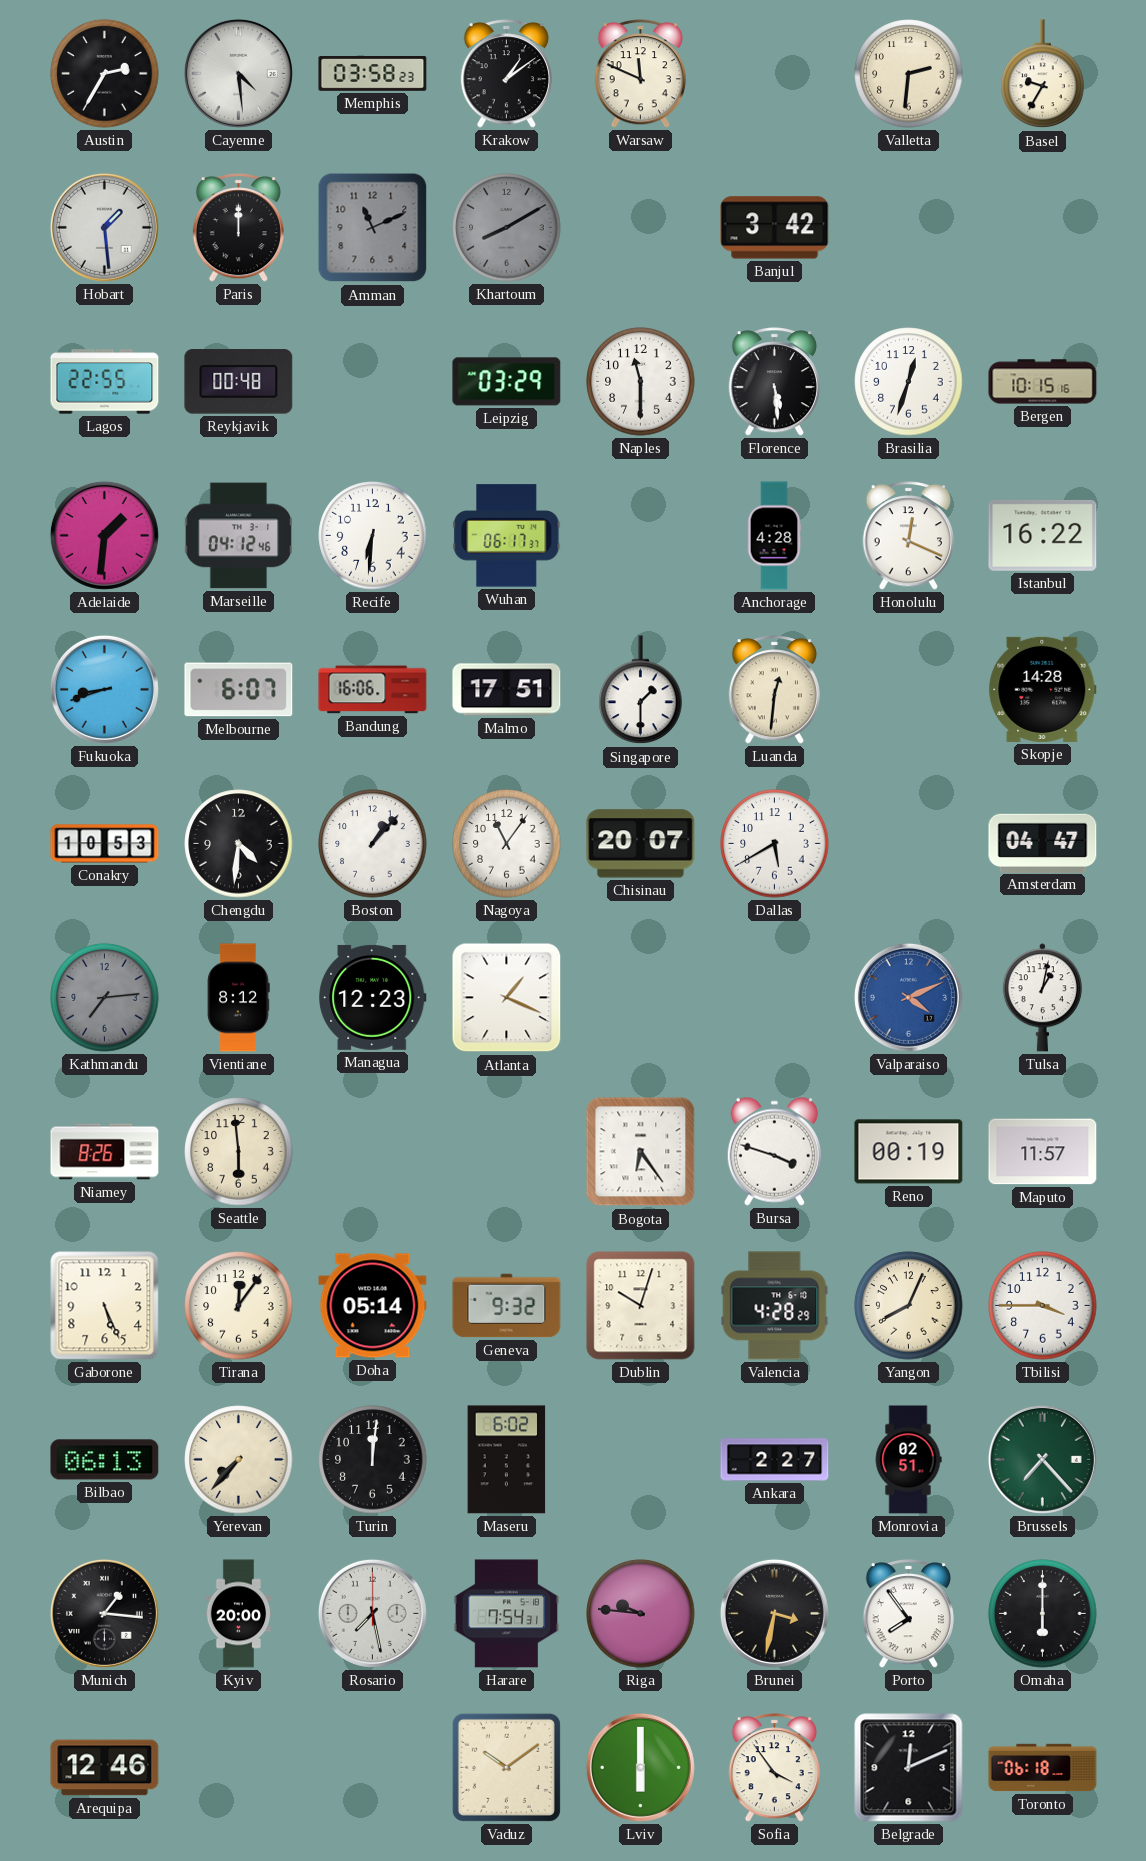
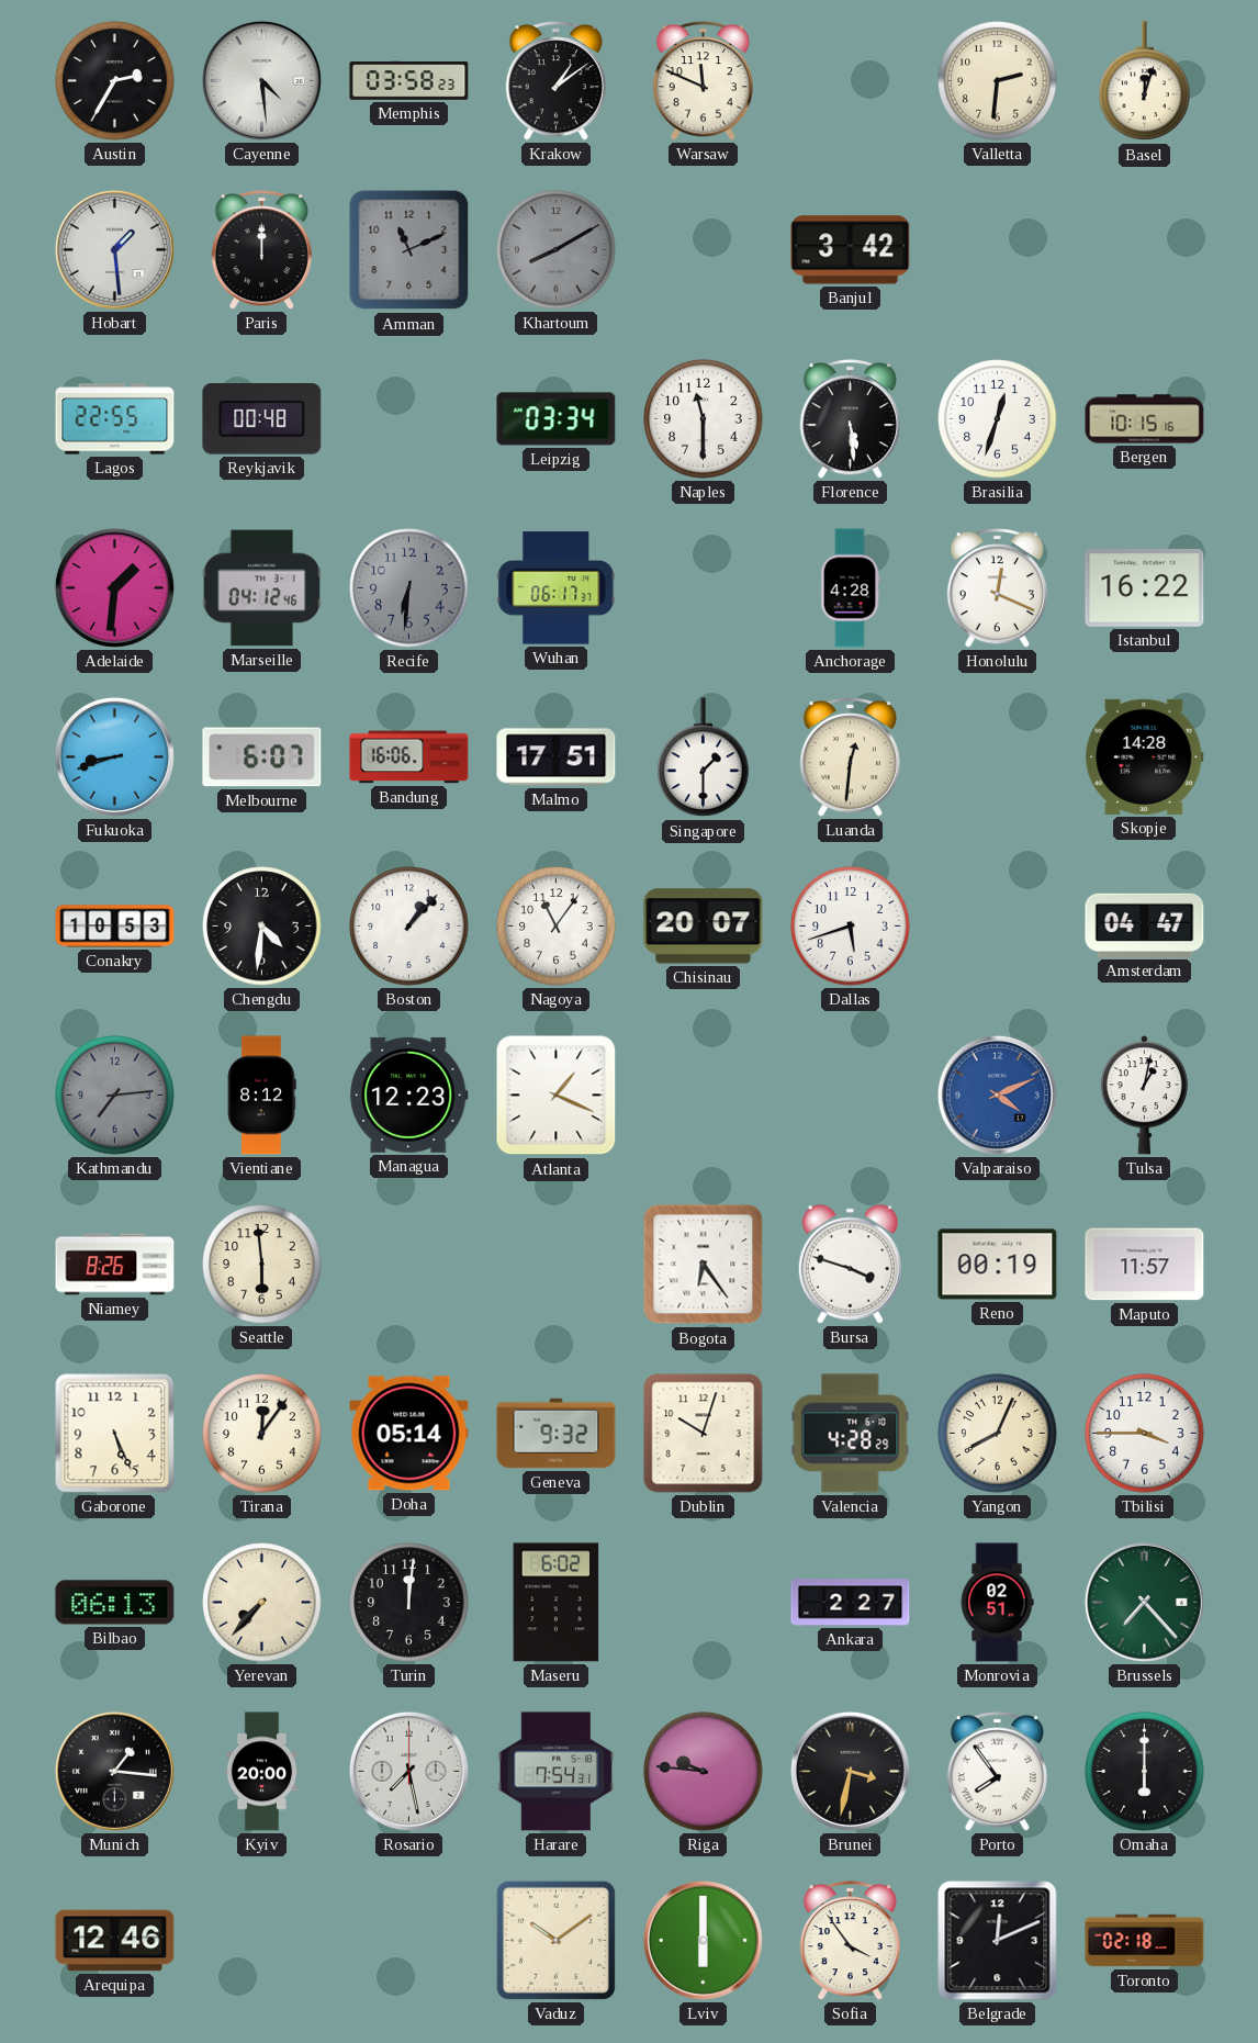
Basel: 9:35 -> 12:03
Leipzig: 03:29 -> 03:34
Recife dial: white -> grey
Dallas: 5:40 -> 5:42
Toronto: 06:18 -> 02:18
